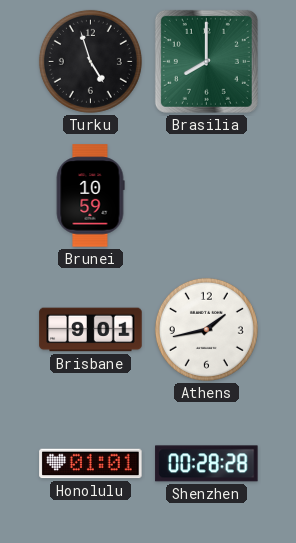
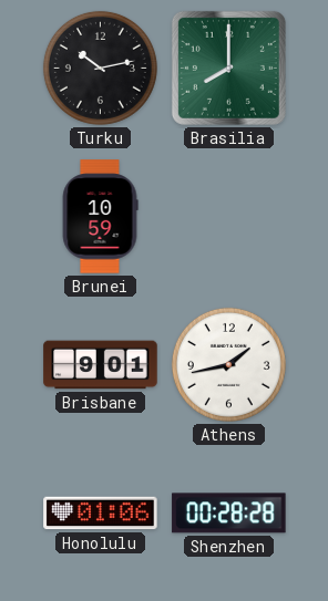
Turku: 4:57 -> 10:13
Honolulu: 01:01 -> 01:06
